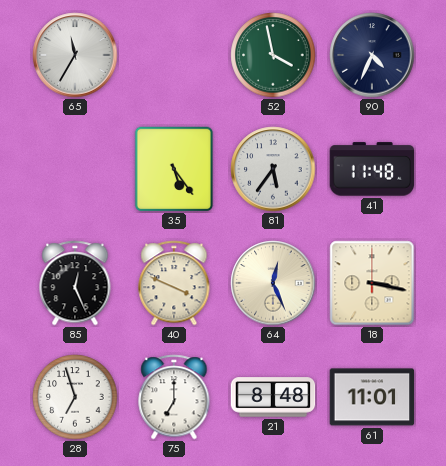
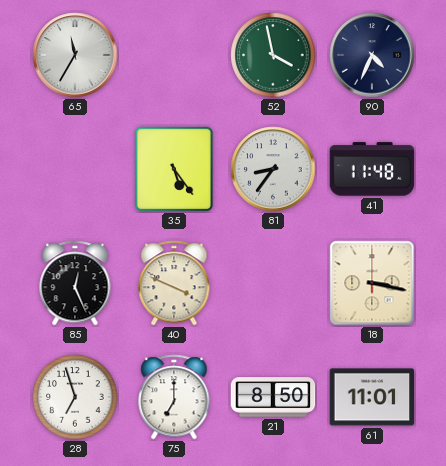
81: 5:36 -> 8:36
64: 12:26 -> none
21: 8:48 -> 8:50
